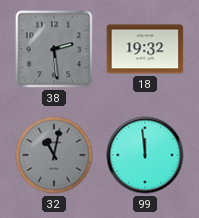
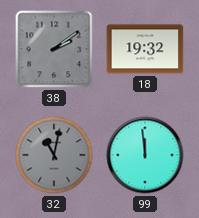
38: 2:29 -> 2:09
